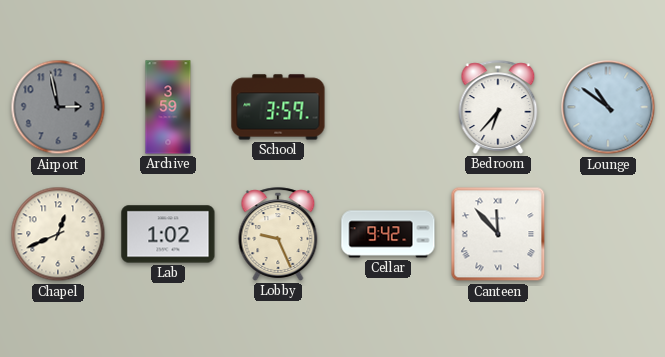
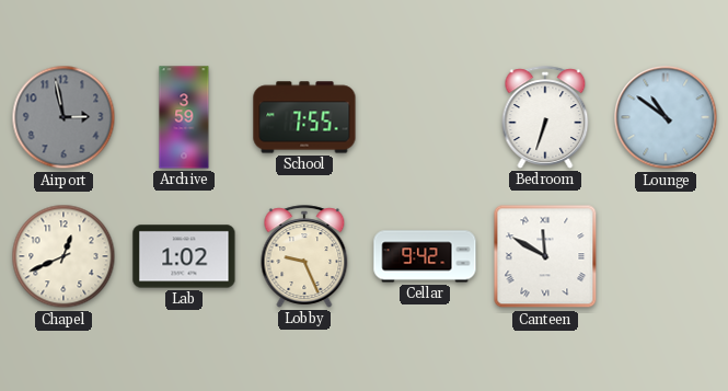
School: 3:59 -> 7:55
Bedroom: 6:37 -> 6:33
Canteen: 11:53 -> 11:50
